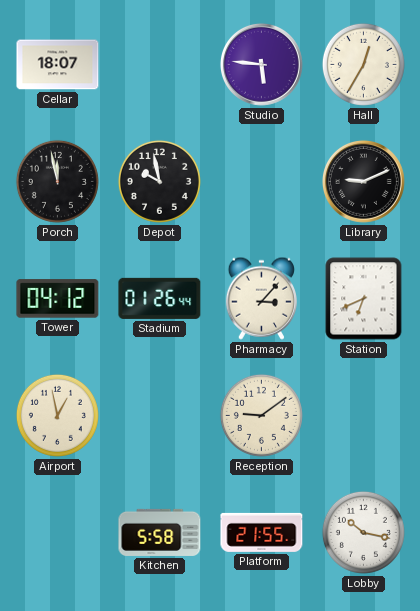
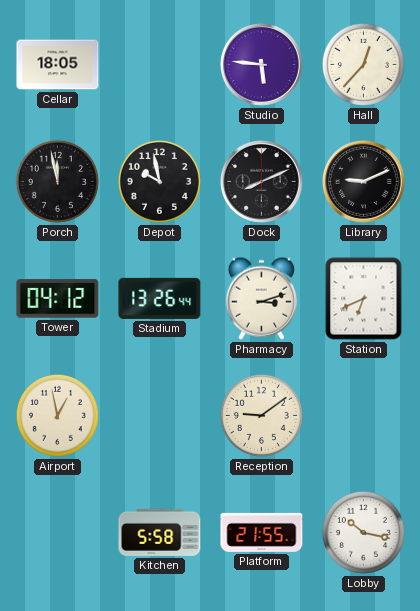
Cellar: 18:07 -> 18:05
Hall: 12:35 -> 12:37
Dock: none -> 8:11
Stadium: 01:26 -> 13:26
Pharmacy: 3:07 -> 3:12
